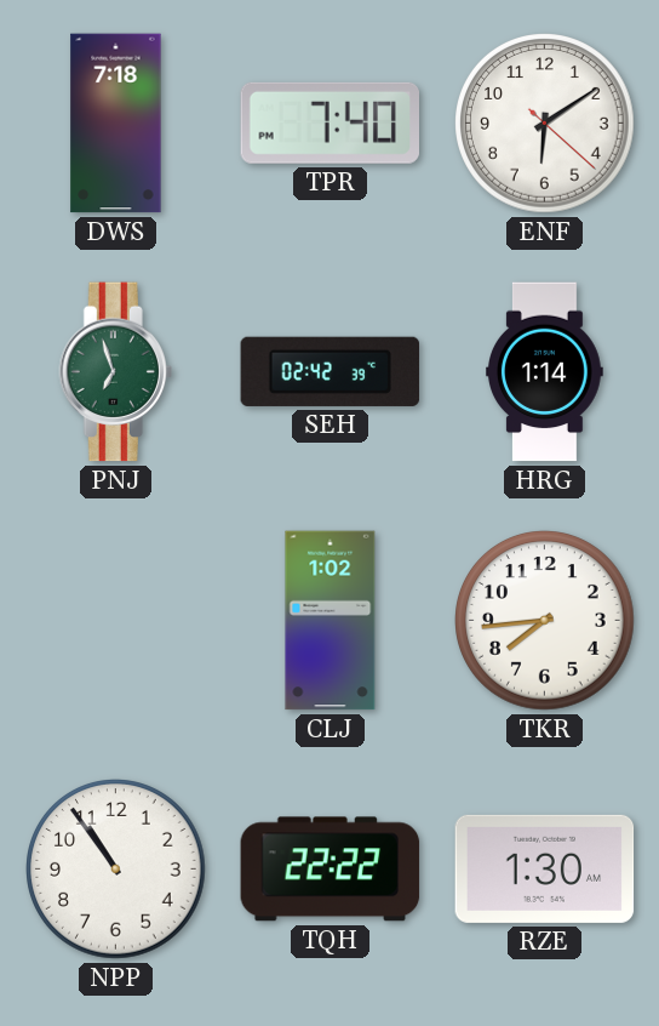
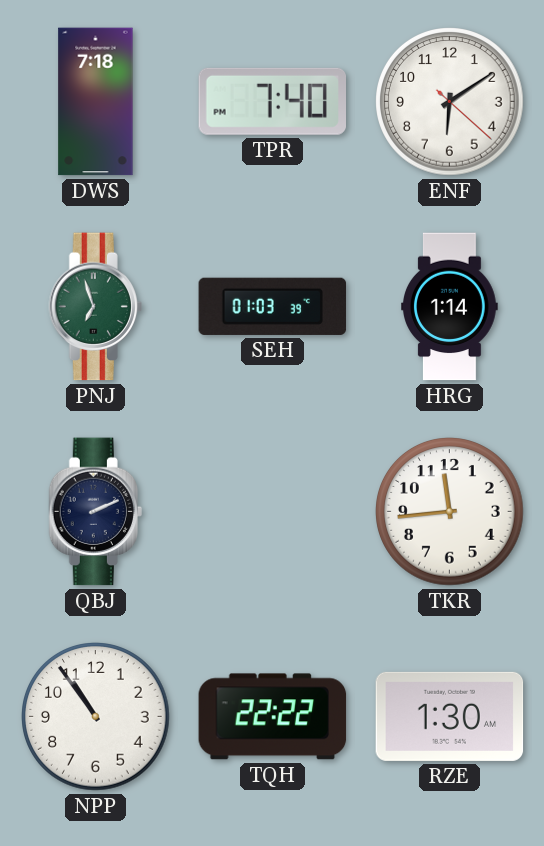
SEH: 02:42 -> 01:03
QBJ: none -> 2:11
CLJ: 1:02 -> none
TKR: 7:44 -> 11:44
